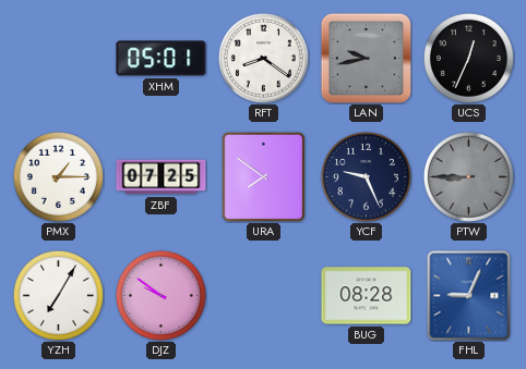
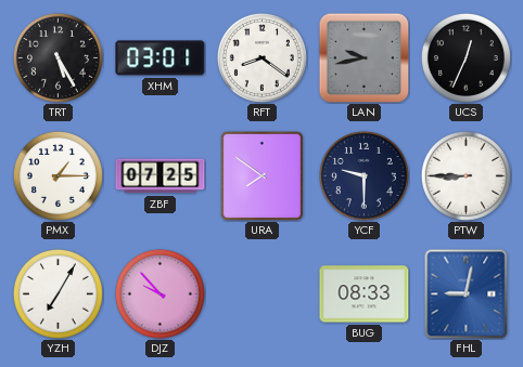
TRT: none -> 5:25
XHM: 05:01 -> 03:01
YCF: 9:26 -> 9:30
PTW dial: grey -> white
DJZ: 9:51 -> 9:53
BUG: 08:28 -> 08:33
FHL: 9:04 -> 9:02
